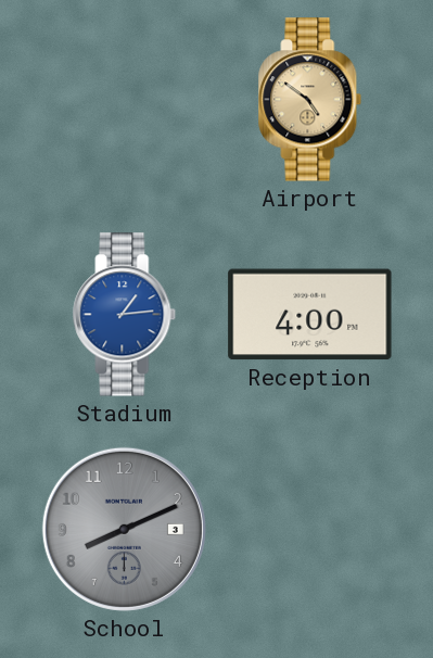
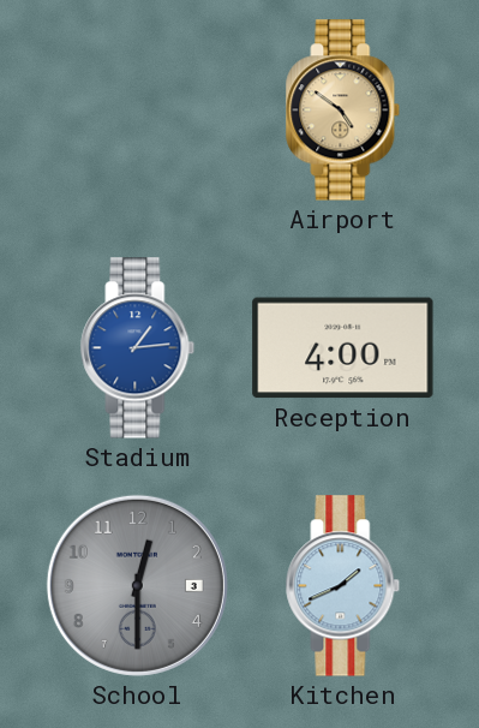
School: 8:11 -> 12:30
Kitchen: none -> 1:41
